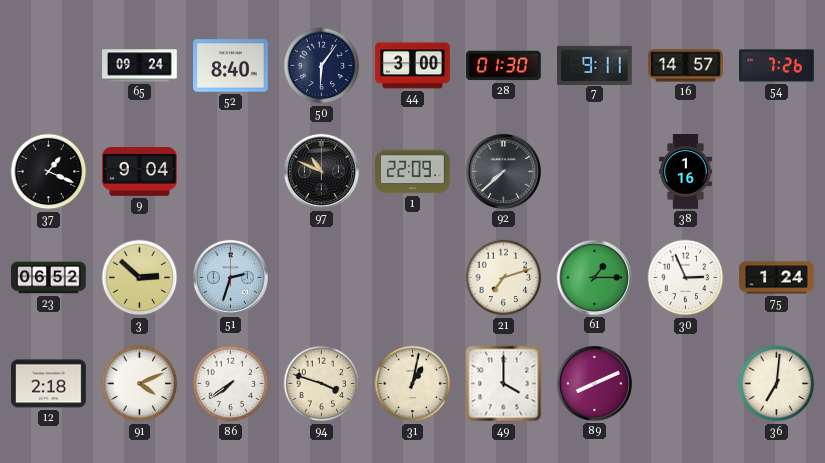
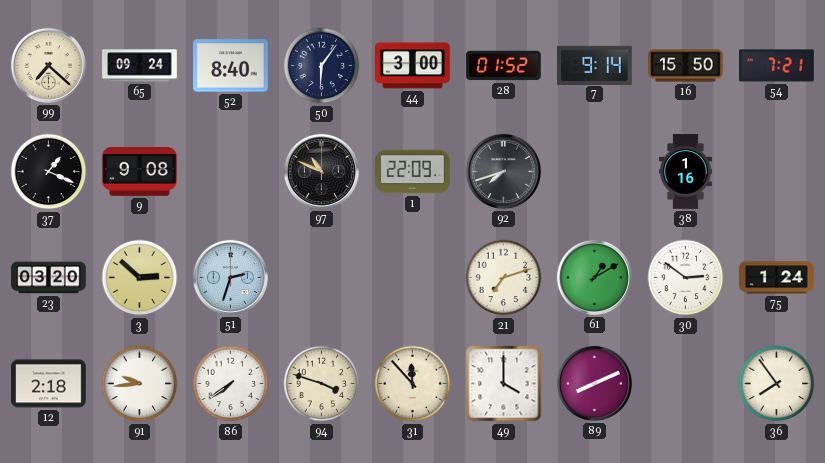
99: none -> 7:22
28: 01:30 -> 01:52
7: 9:11 -> 9:14
16: 14:57 -> 15:50
54: 7:26 -> 7:21
9: 9:04 -> 9:08
92: 7:38 -> 7:42
23: 06:52 -> 03:20
61: 1:15 -> 1:10
30: 2:56 -> 2:51
91: 4:11 -> 9:44
31: 1:02 -> 11:53
36: 7:01 -> 7:54
